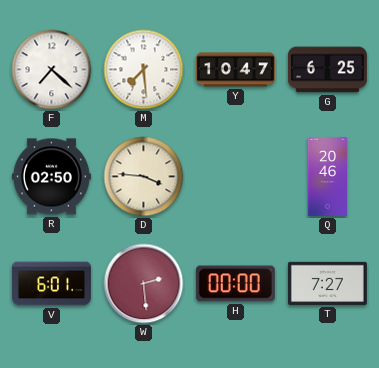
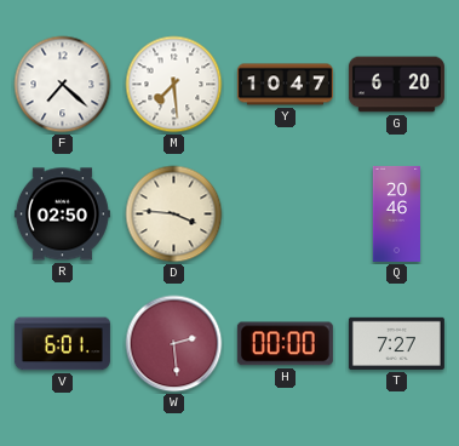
G: 6:25 -> 6:20
